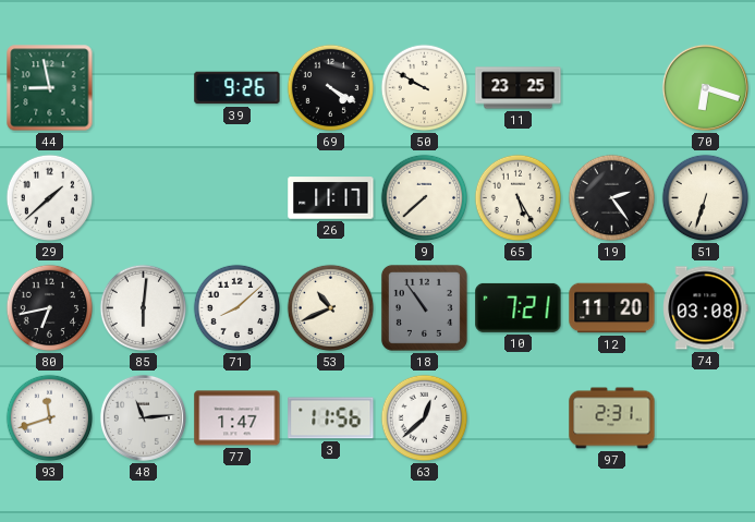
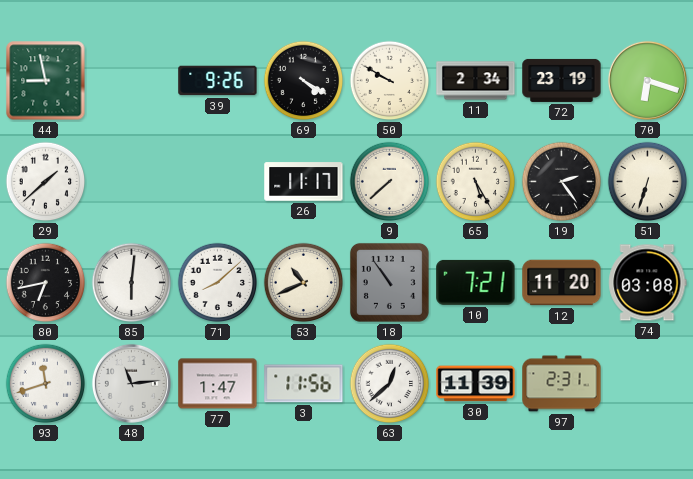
11: 23:25 -> 2:34
72: none -> 23:19
30: none -> 11:39
